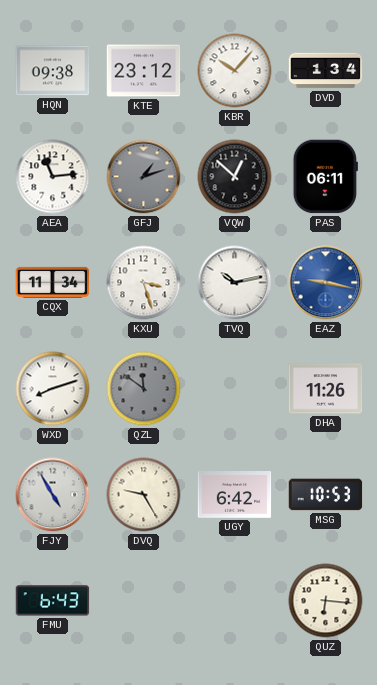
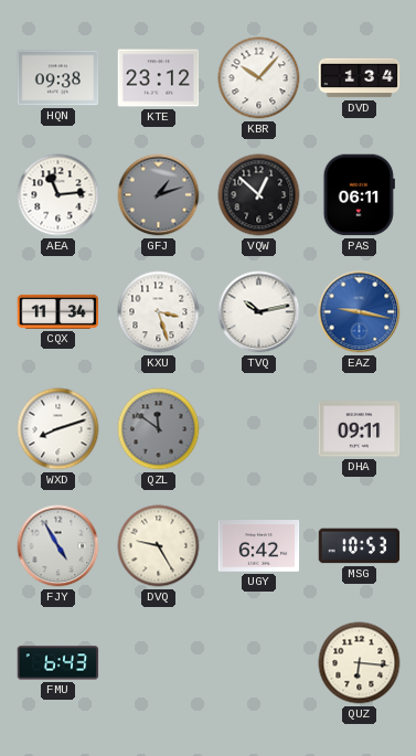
DHA: 11:26 -> 09:11
